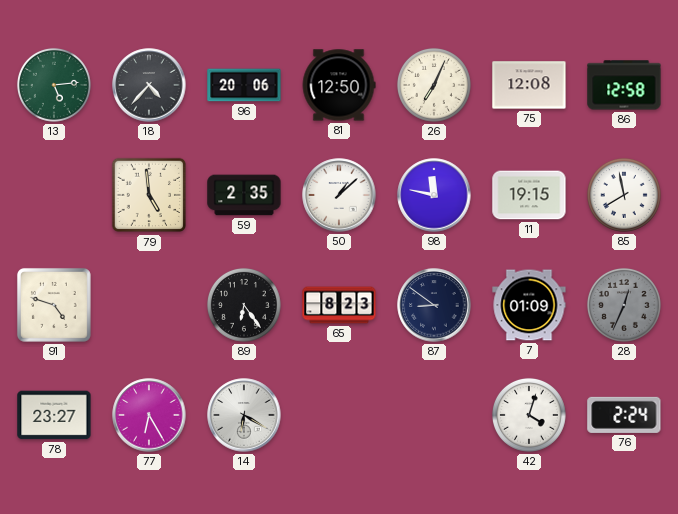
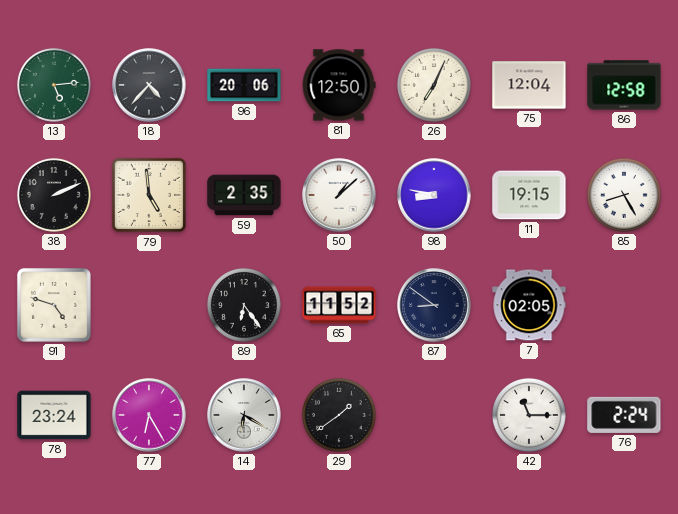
75: 12:08 -> 12:04
38: none -> 2:11
98: 11:47 -> 8:47
85: 7:58 -> 8:25
65: 8:23 -> 11:52
7: 01:09 -> 02:05
28: 12:34 -> none
78: 23:27 -> 23:24
29: none -> 1:39
42: 4:03 -> 11:15
